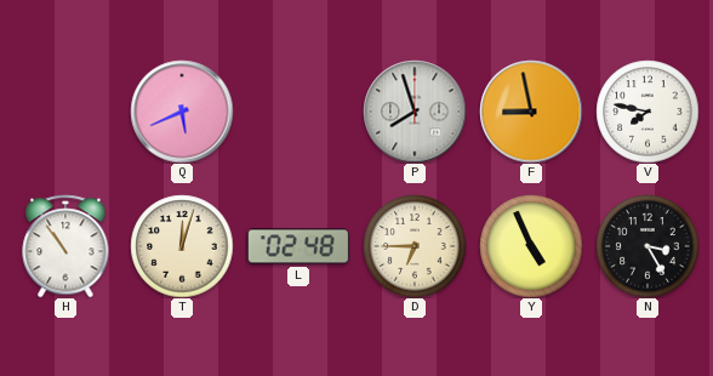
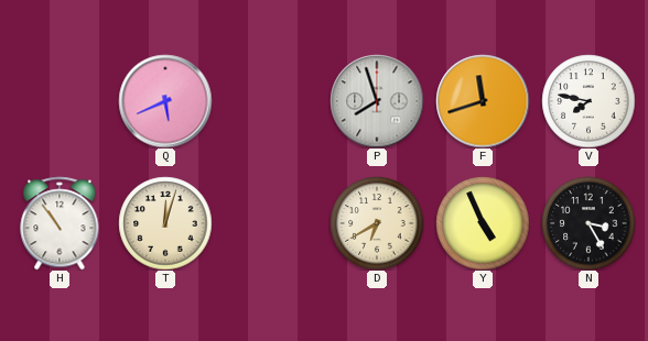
F: 8:58 -> 11:42
L: 02:48 -> none
D: 6:45 -> 6:40
